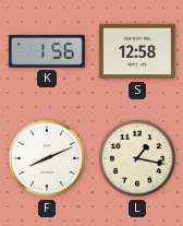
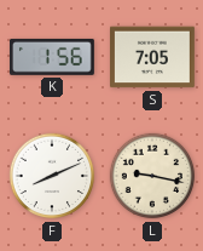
S: 12:58 -> 7:05
L: 1:17 -> 9:17
